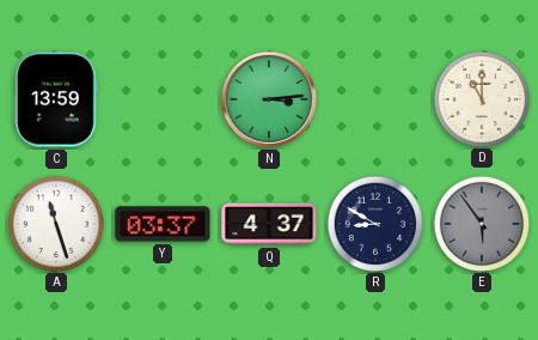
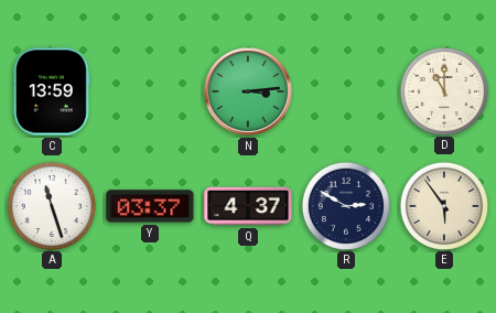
R: 8:50 -> 2:50
E dial: grey -> cream
